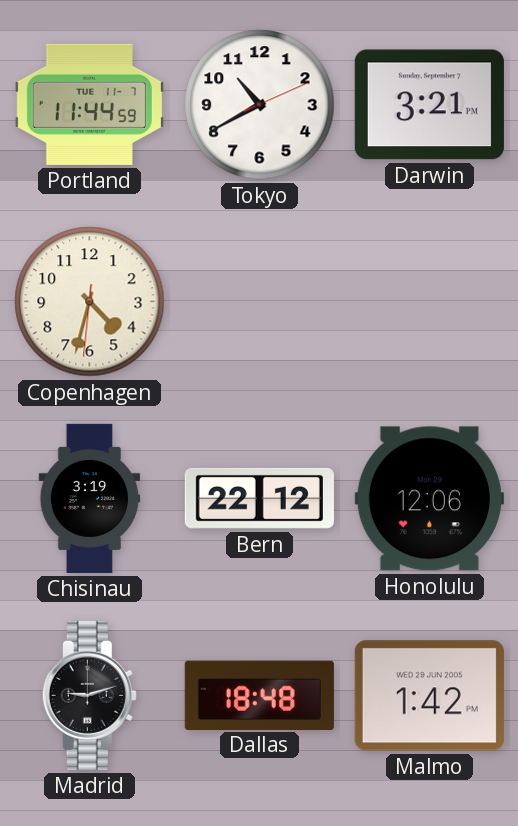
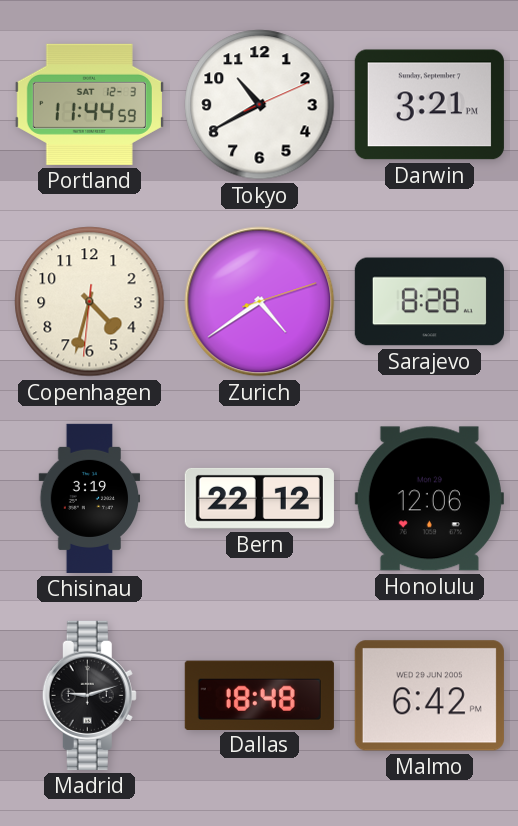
Portland date: TUE 11-7 -> SAT 12-3
Zurich: none -> 4:39
Sarajevo: none -> 8:28
Malmo: 1:42 -> 6:42
